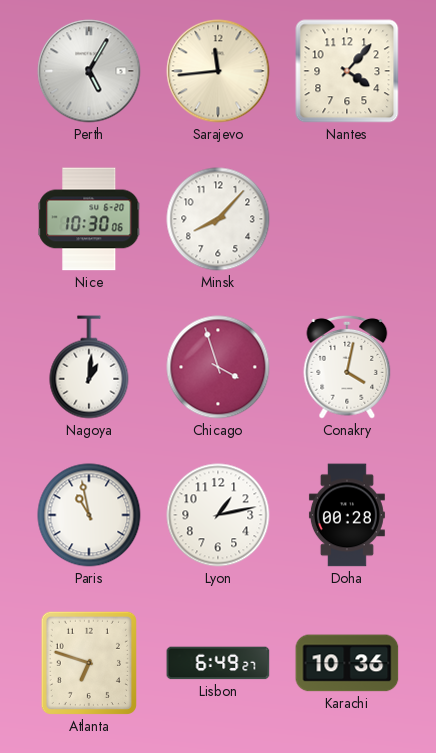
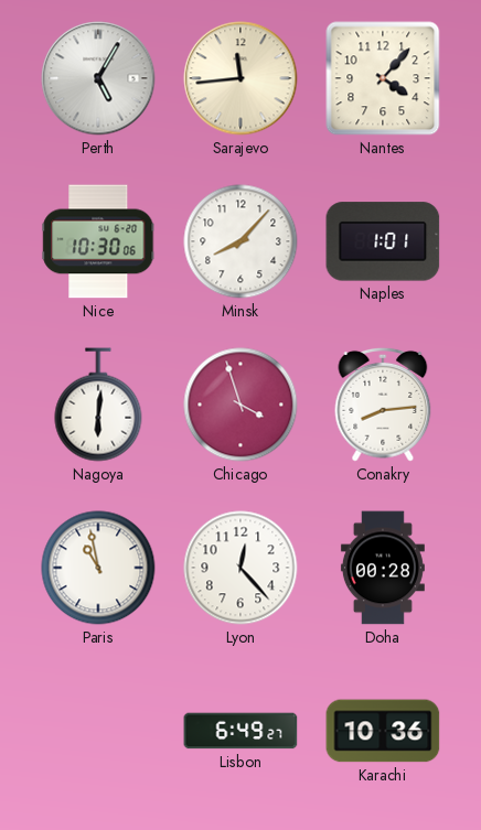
Naples: none -> 1:01
Nagoya: 1:01 -> 6:01
Conakry: 4:02 -> 8:14
Lyon: 1:13 -> 12:23
Atlanta: 6:48 -> none
